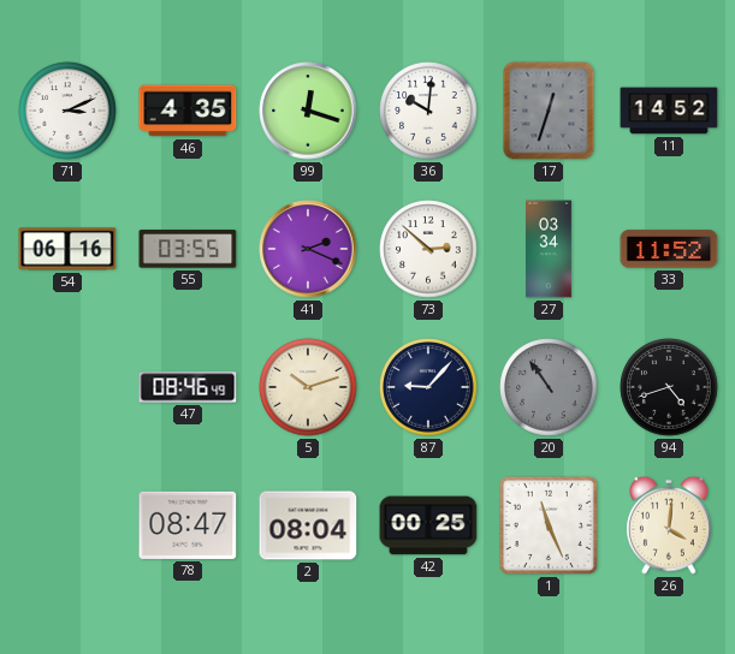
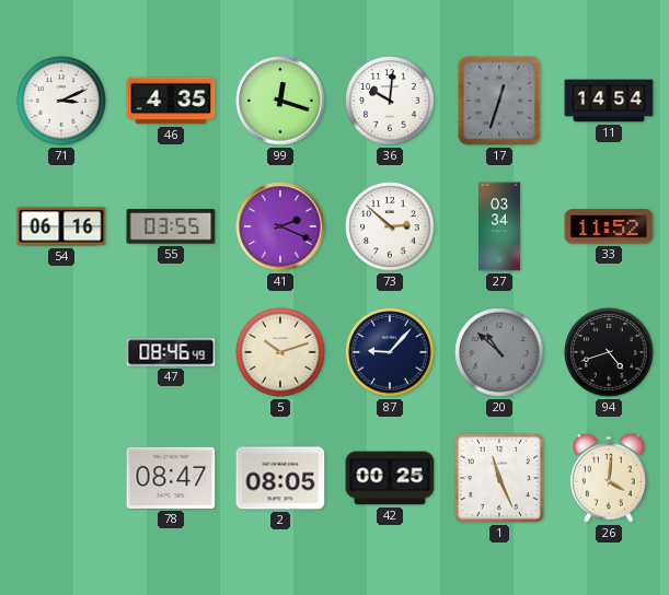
11: 14:52 -> 14:54
20: 10:54 -> 10:52
2: 08:04 -> 08:05
